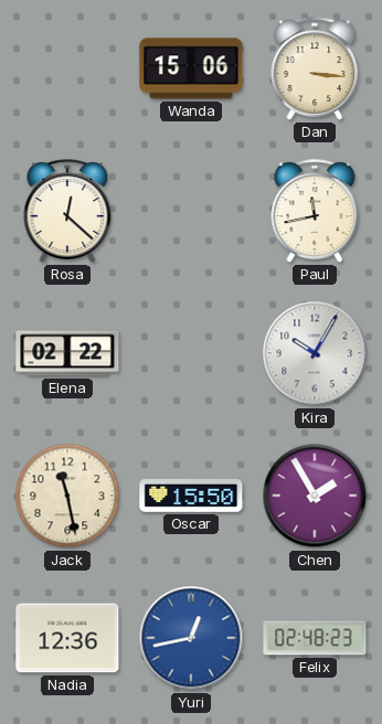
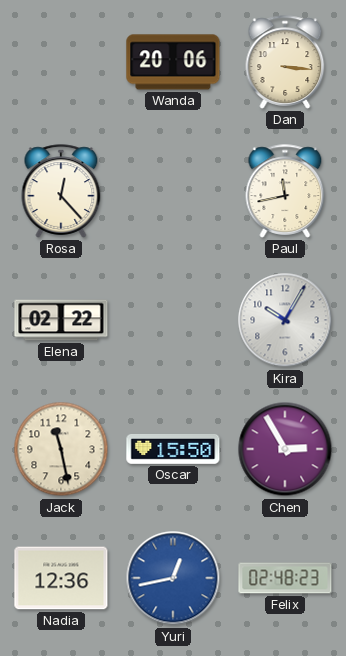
Wanda: 15:06 -> 20:06
Rosa: 12:22 -> 12:23
Chen: 1:55 -> 2:55
